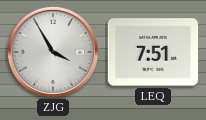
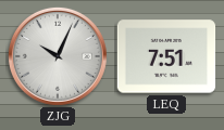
ZJG: 3:55 -> 10:04
